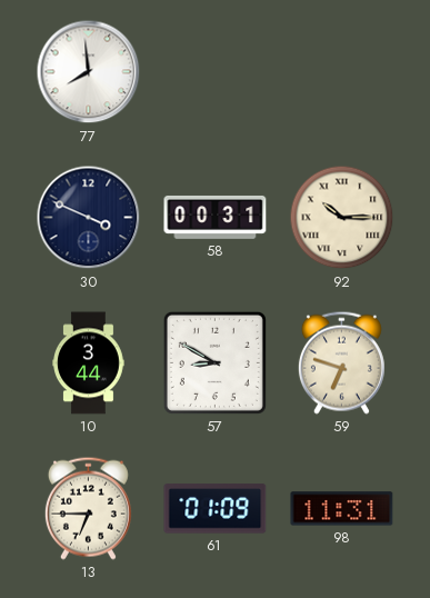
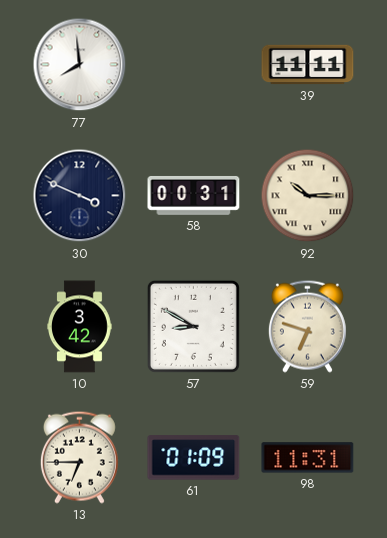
39: none -> 11:11
10: 3:44 -> 3:42
